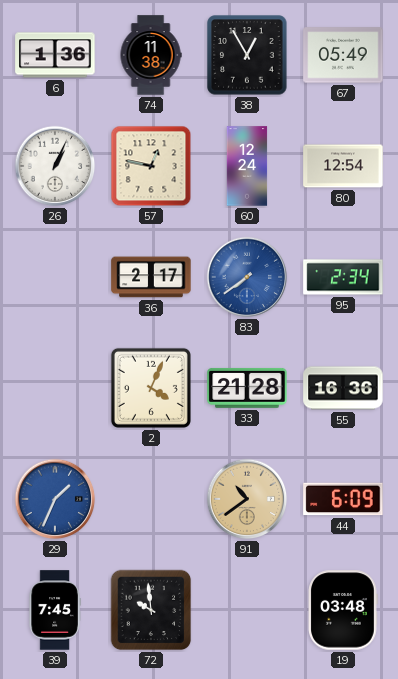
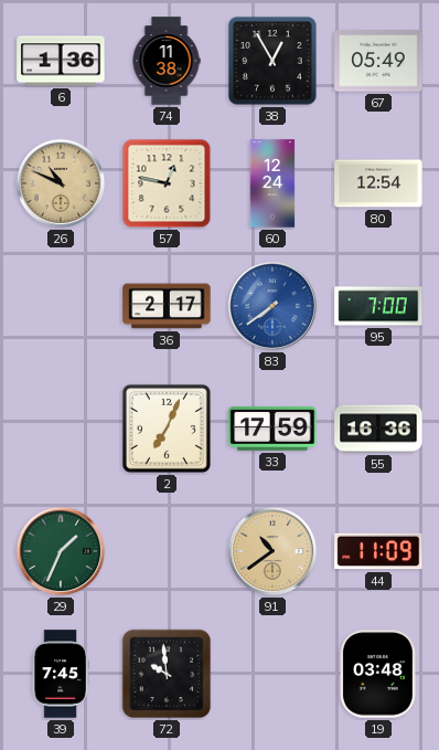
26: 1:04 -> 10:49
26 dial: white -> champagne
95: 2:34 -> 7:00
2: 4:04 -> 7:04
33: 21:28 -> 17:59
29 dial: blue -> green
44: 6:09 -> 11:09
